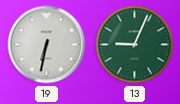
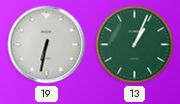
13: 9:04 -> 1:04
